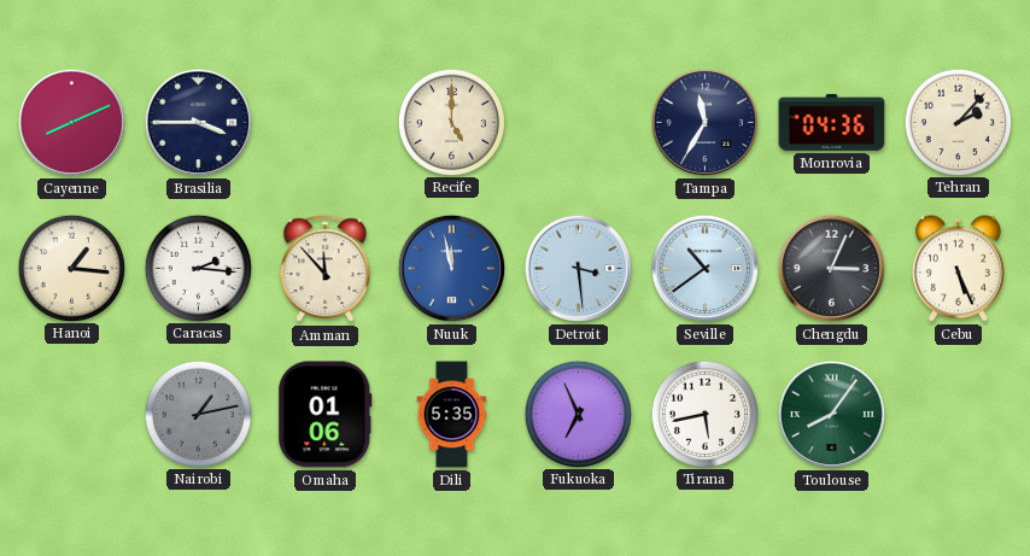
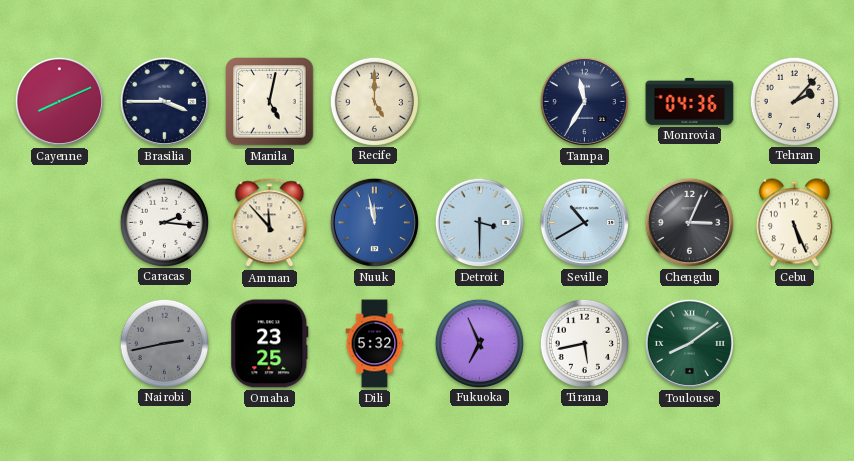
Manila: none -> 5:02
Hanoi: 1:16 -> none
Detroit: 3:29 -> 3:30
Seville: 10:39 -> 10:40
Nairobi: 1:13 -> 2:43
Omaha: 01:06 -> 23:25
Dili: 5:35 -> 5:32
Toulouse: 8:06 -> 8:09
